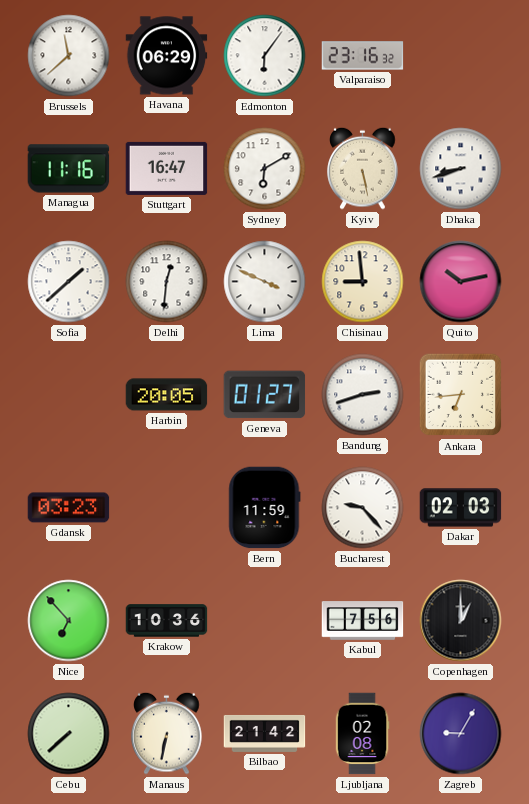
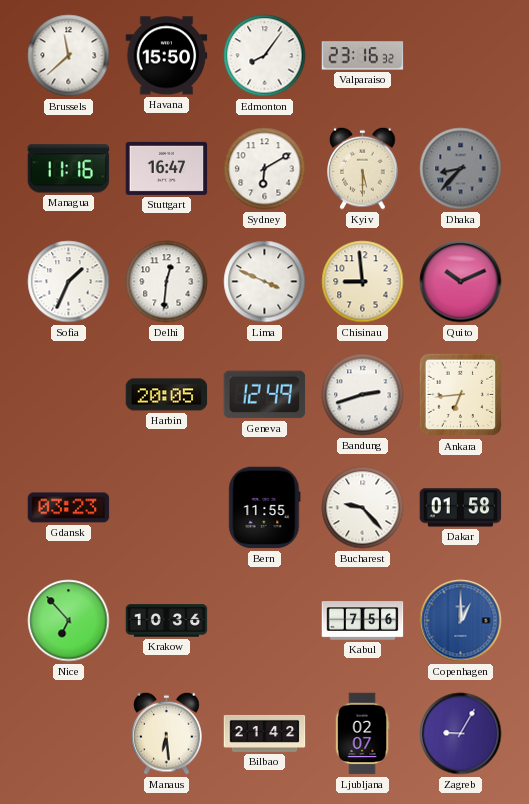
Havana: 06:29 -> 15:50
Edmonton: 6:06 -> 8:06
Kyiv: 5:28 -> 5:30
Dhaka: 8:42 -> 8:37
Dhaka dial: white -> grey
Sofia: 1:38 -> 1:34
Quito: 10:13 -> 10:11
Geneva: 01:27 -> 12:49
Bern: 11:59 -> 11:55
Dakar: 02:03 -> 01:58
Copenhagen dial: black -> blue
Cebu: 7:38 -> none
Manaus: 6:32 -> 6:29
Ljubljana: 02:08 -> 02:07
